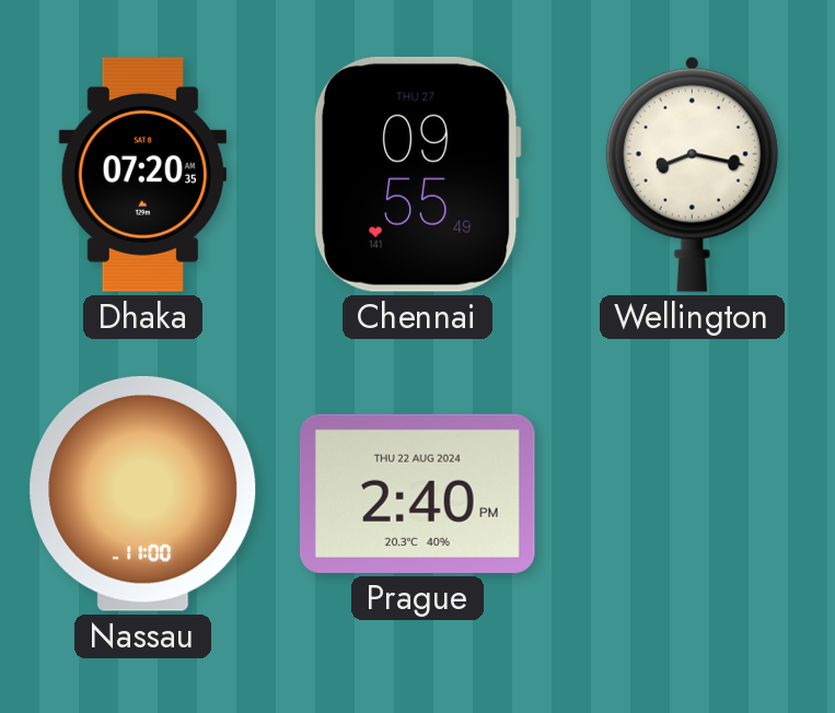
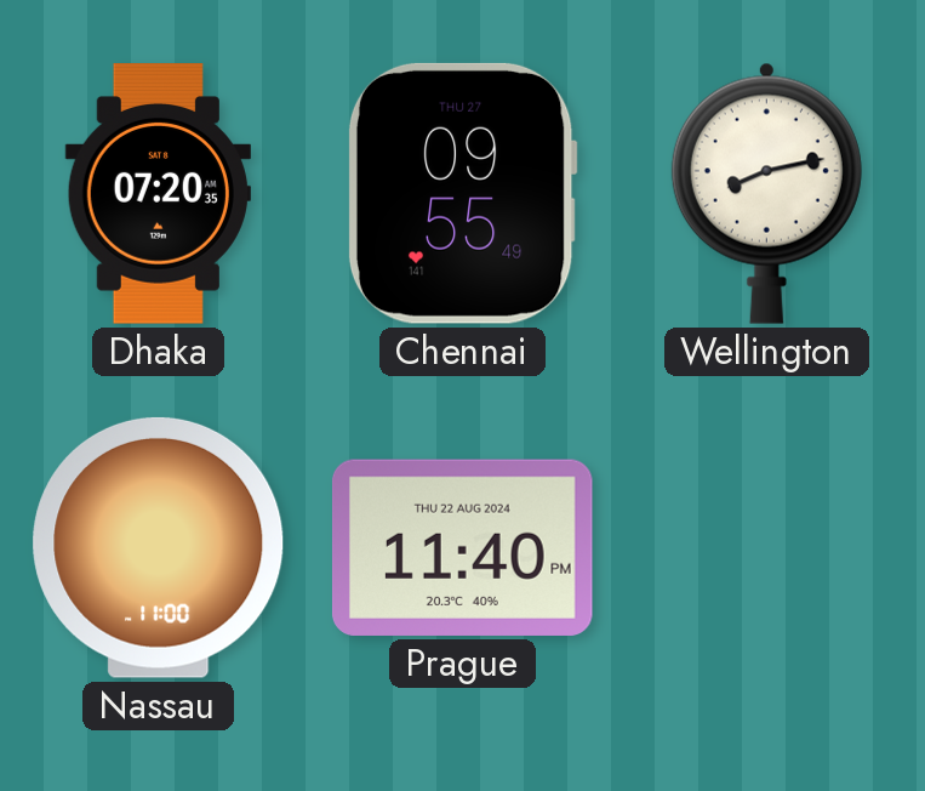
Wellington: 8:17 -> 8:13
Prague: 2:40 -> 11:40
